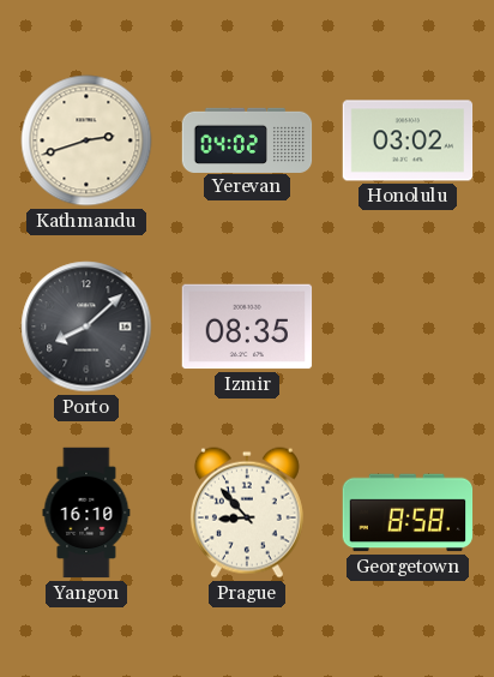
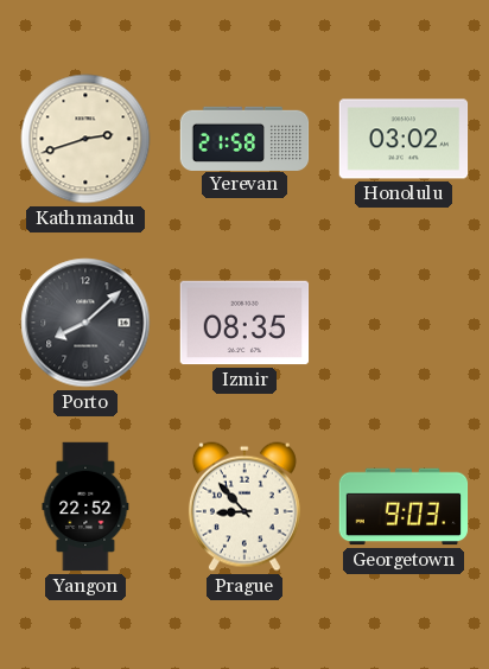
Yerevan: 04:02 -> 21:58
Yangon: 16:10 -> 22:52
Georgetown: 8:58 -> 9:03
